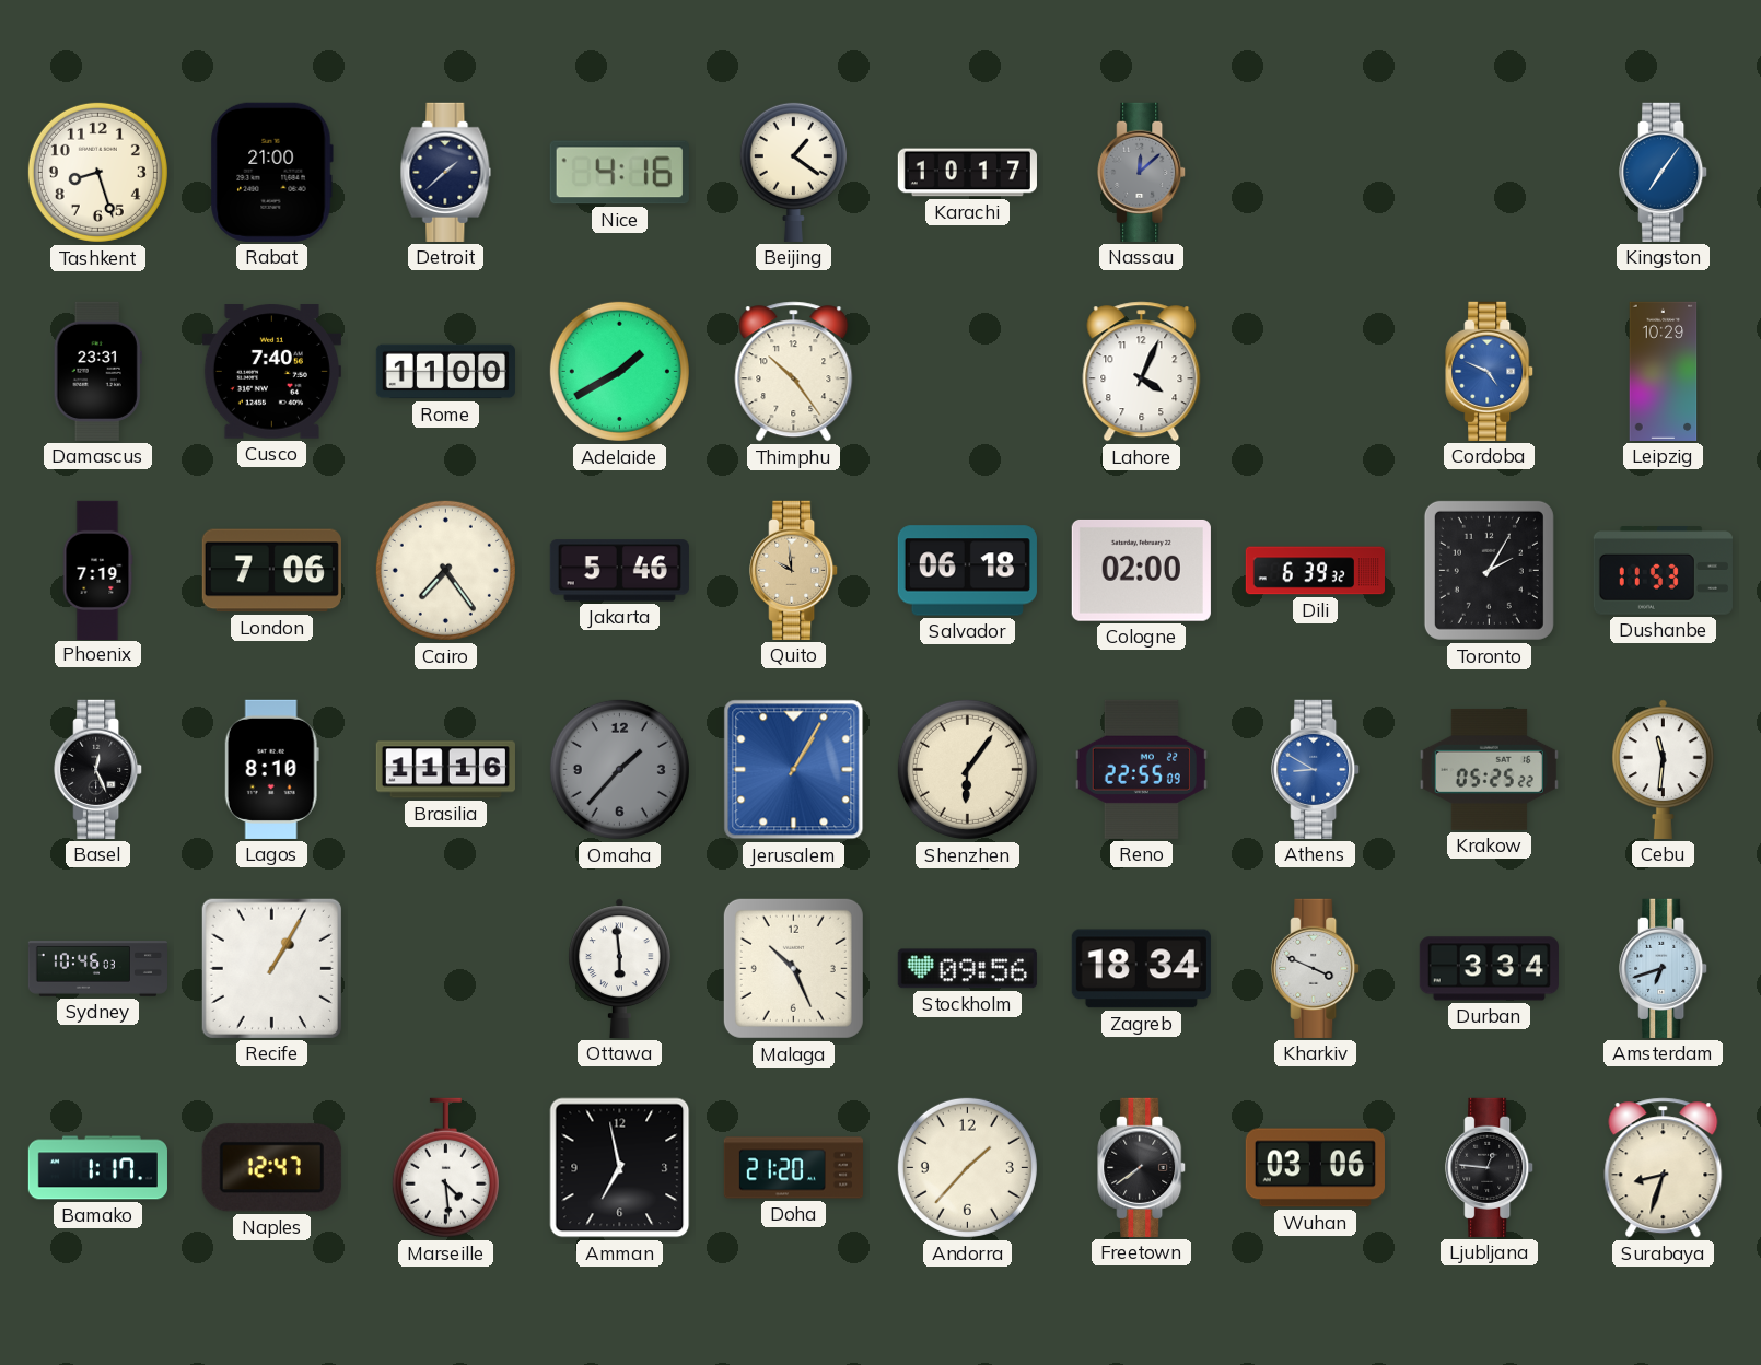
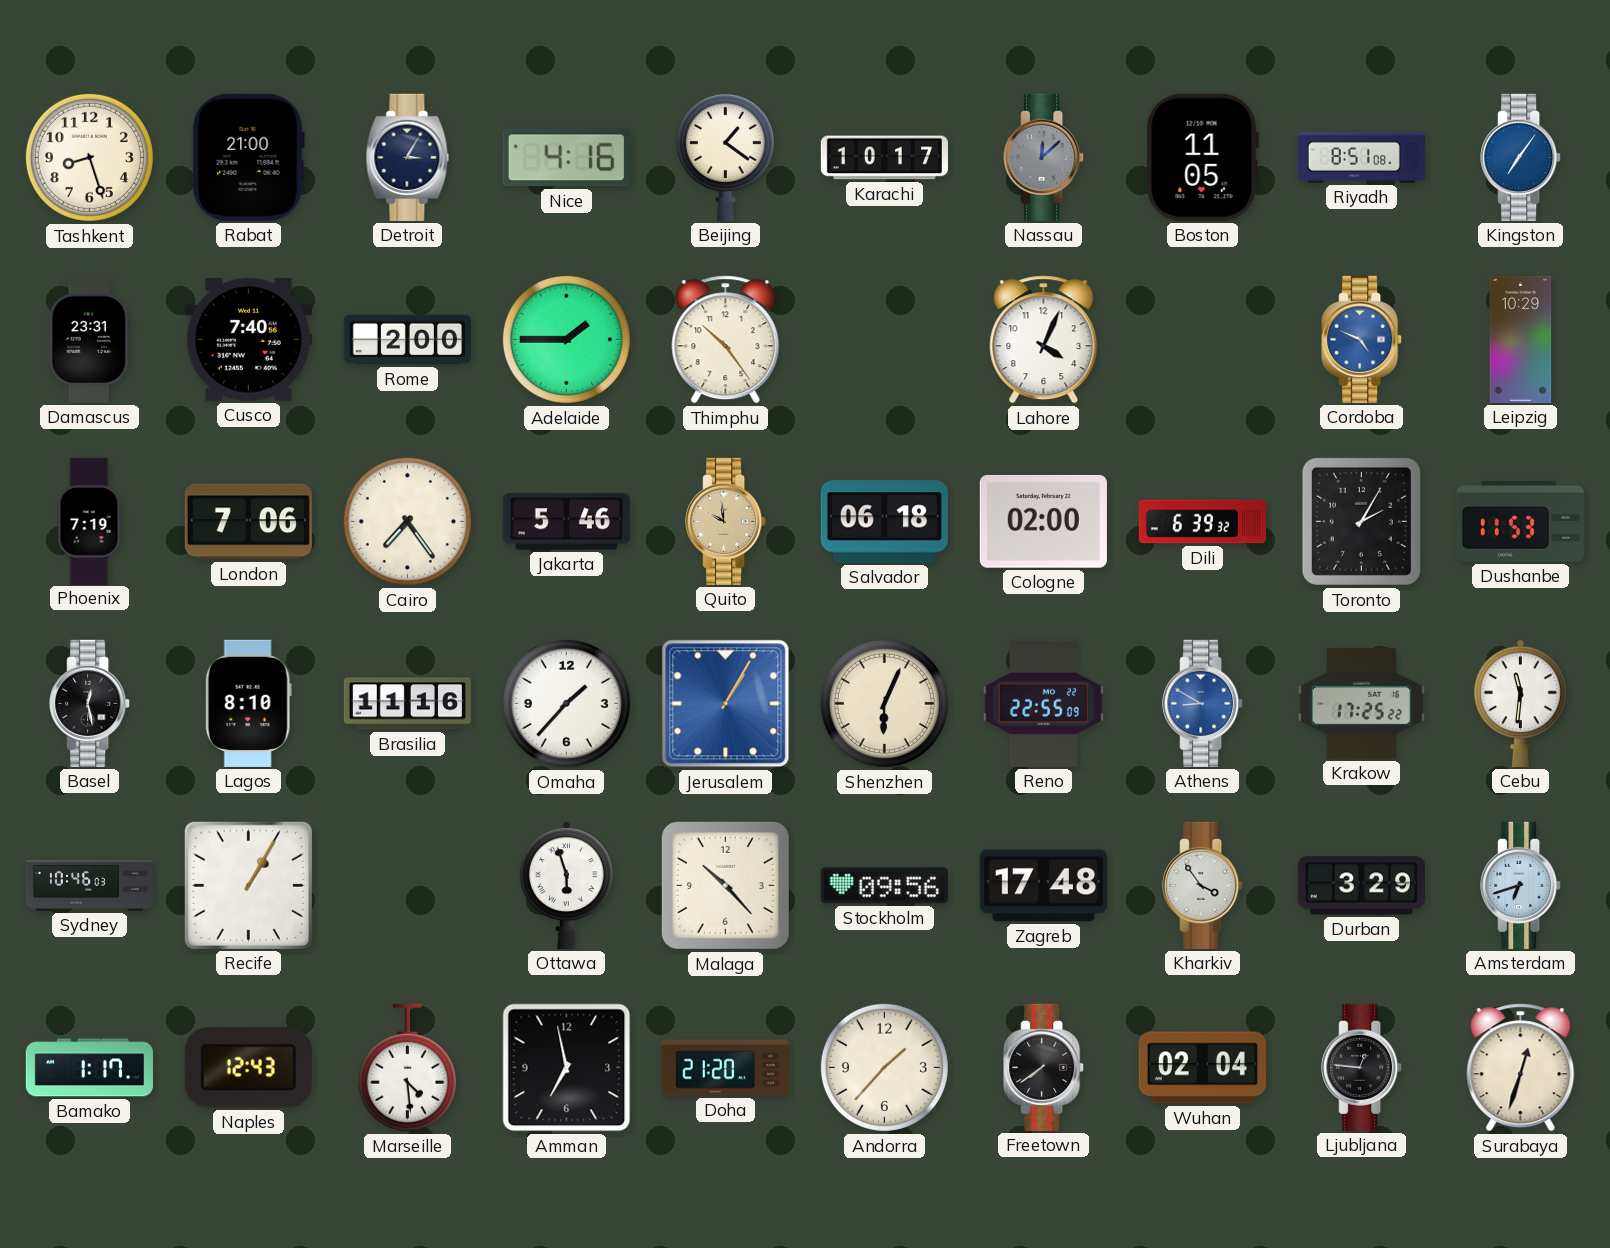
Detroit: 1:38 -> 3:05
Boston: none -> 11:05
Riyadh: none -> 8:51
Rome: 11:00 -> 2:00
Adelaide: 1:40 -> 1:45
Basel: 12:26 -> 12:28
Omaha dial: grey -> white
Shenzhen: 6:06 -> 6:04
Krakow: 05:25 -> 17:25
Ottawa: 5:59 -> 5:57
Malaga: 10:26 -> 10:23
Zagreb: 18:34 -> 17:48
Kharkiv: 3:49 -> 3:54
Durban: 3:34 -> 3:29
Naples: 12:47 -> 12:43
Wuhan: 03:06 -> 02:04
Surabaya: 8:33 -> 12:33
